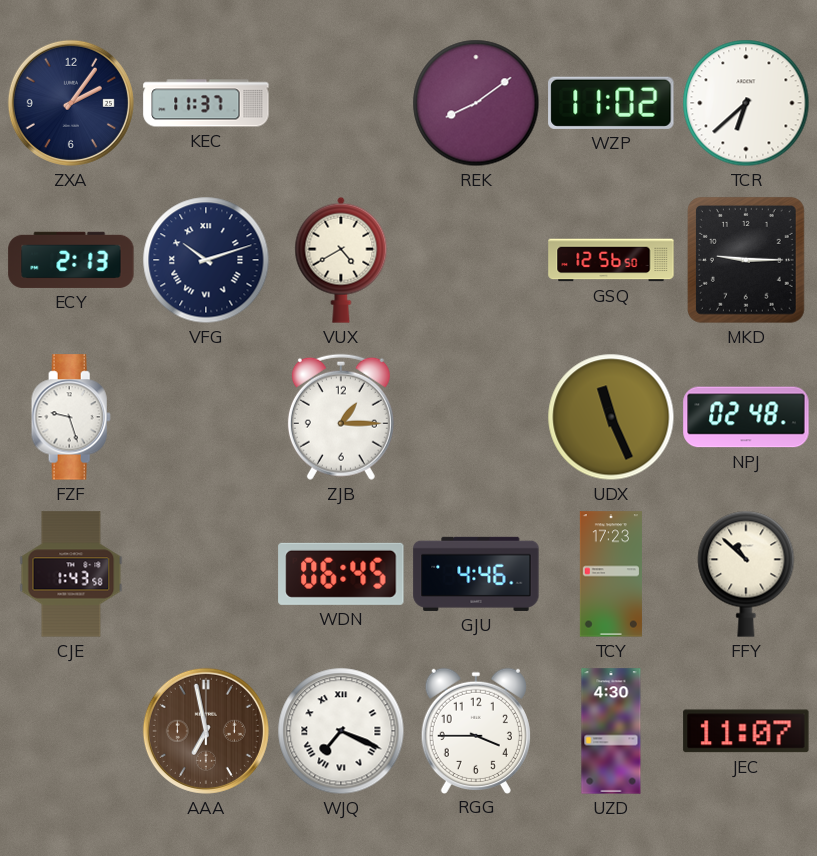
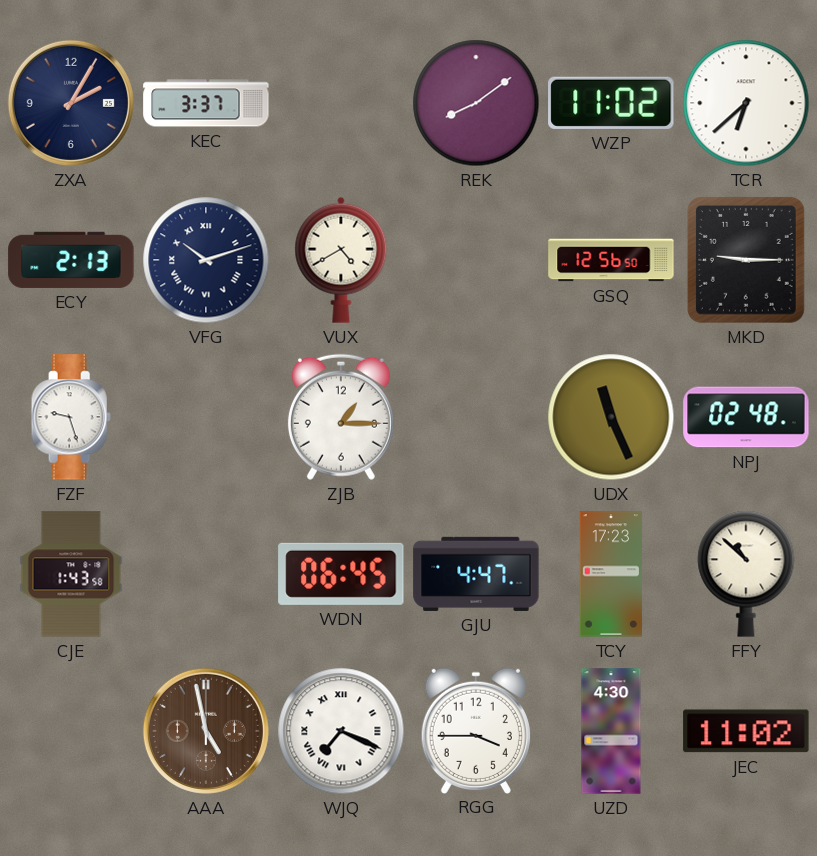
ZXA: 2:06 -> 2:05
KEC: 11:37 -> 3:37
GJU: 4:46 -> 4:47
AAA: 6:58 -> 4:58
JEC: 11:07 -> 11:02
